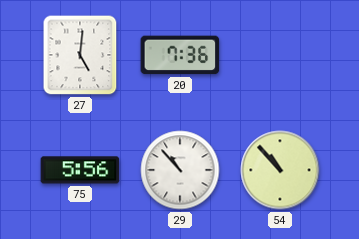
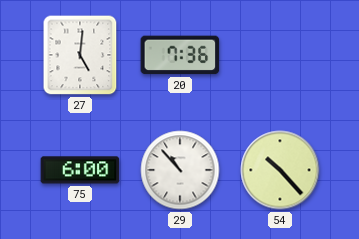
75: 5:56 -> 6:00
54: 10:53 -> 10:23
